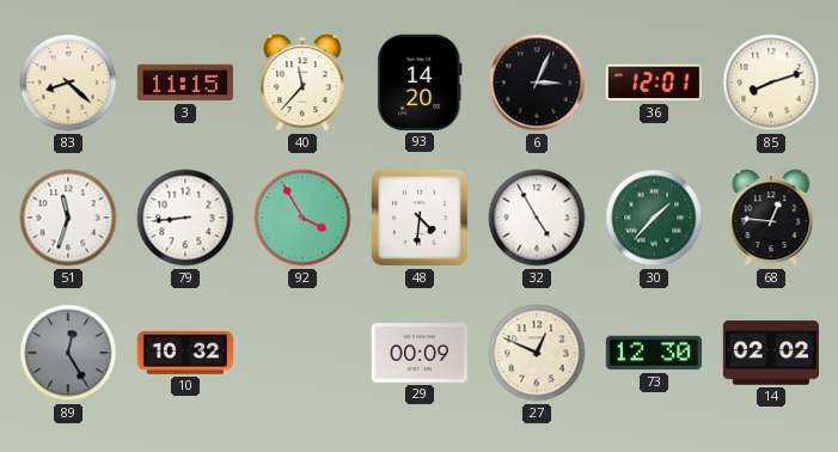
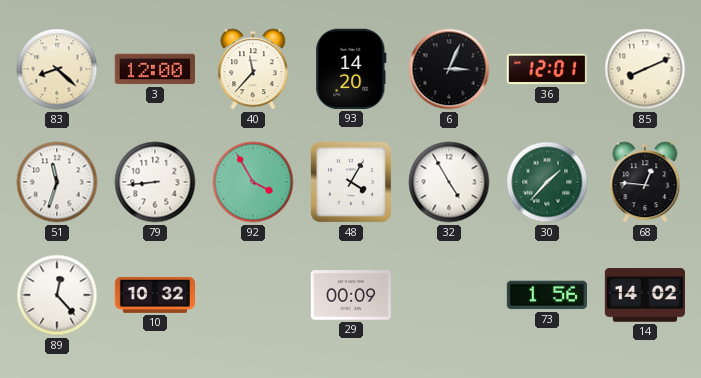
3: 11:15 -> 12:00
85: 8:12 -> 8:11
48: 4:31 -> 4:05
89: 12:25 -> 12:23
89 dial: grey -> white
27: 12:49 -> none
73: 12:30 -> 1:56
14: 02:02 -> 14:02
